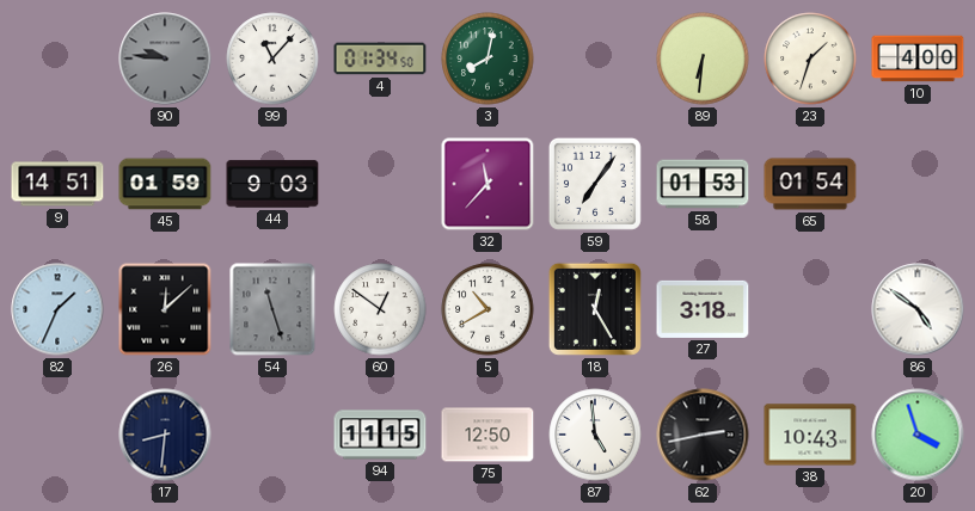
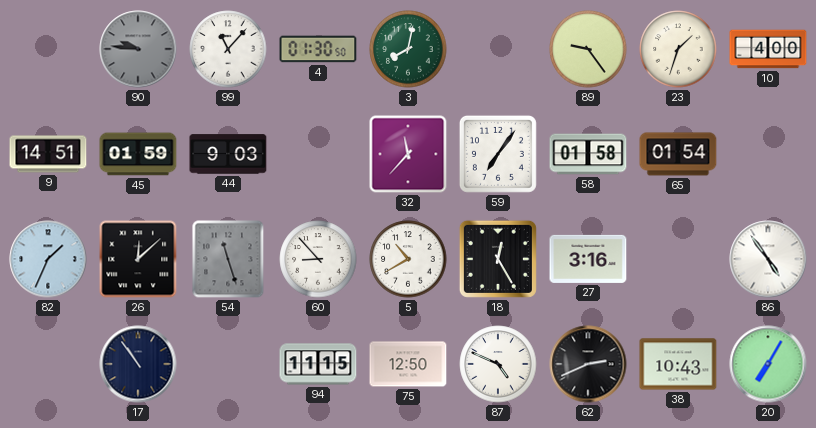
4: 01:34 -> 01:30
89: 6:31 -> 9:24
58: 01:53 -> 01:58
60: 12:51 -> 8:53
27: 3:18 -> 3:16
86: 4:51 -> 4:54
17: 8:31 -> 10:54
87: 4:59 -> 4:49
62: 2:43 -> 2:41
20: 3:57 -> 7:05
